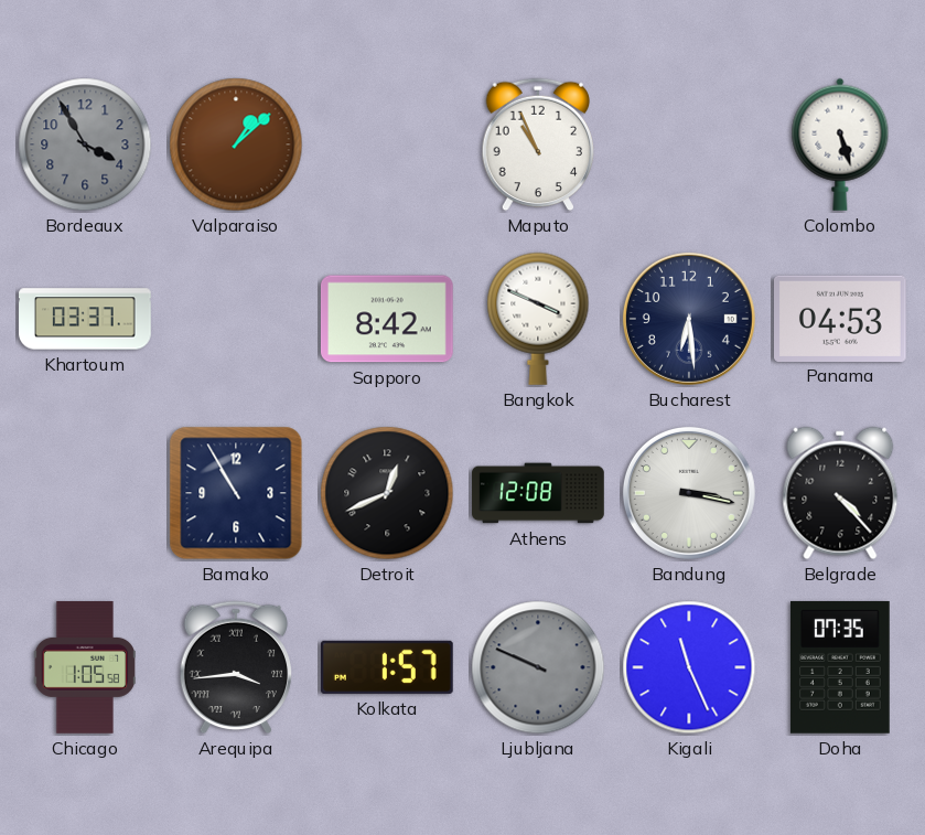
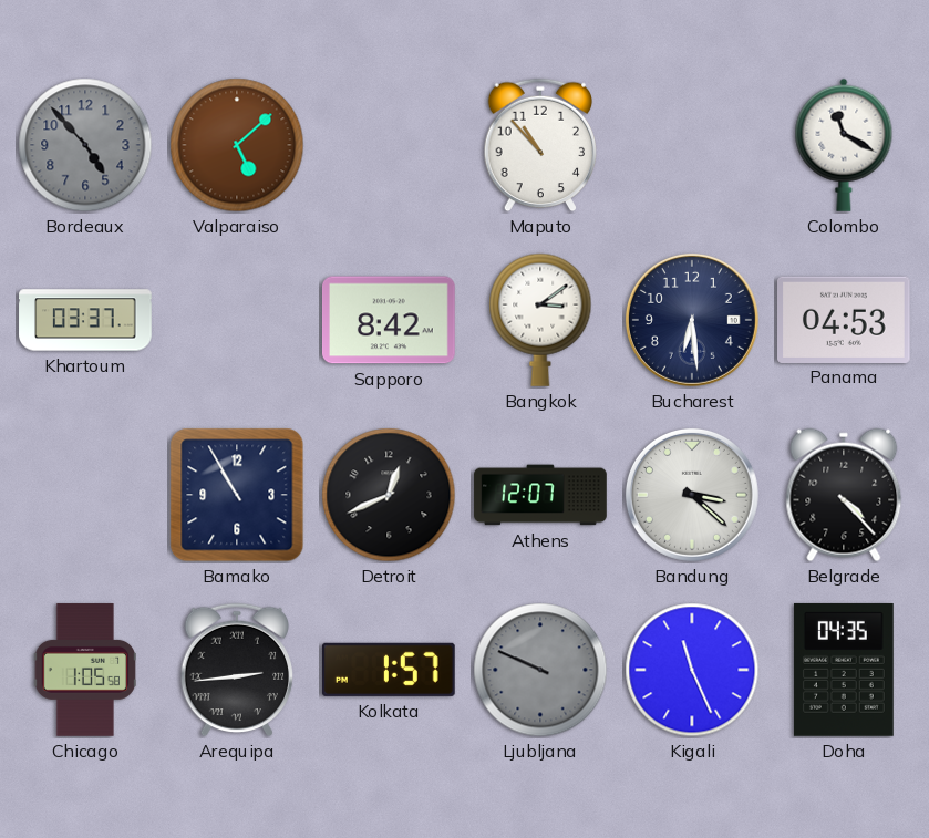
Bordeaux: 3:55 -> 4:53
Valparaiso: 1:08 -> 5:08
Maputo: 10:56 -> 10:53
Colombo: 5:27 -> 11:20
Bangkok: 3:49 -> 3:09
Athens: 12:08 -> 12:07
Bandung: 3:17 -> 3:22
Arequipa: 3:44 -> 2:44
Doha: 07:35 -> 04:35
